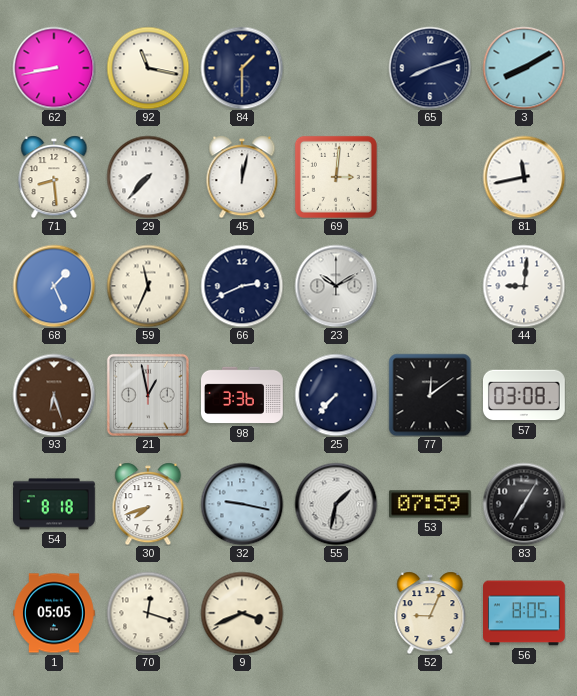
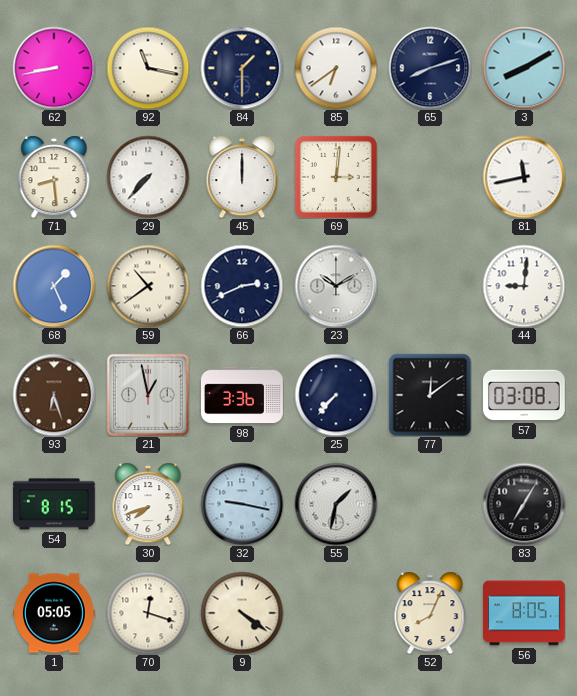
85: none -> 6:39
45: 12:02 -> 12:00
59: 11:34 -> 10:39
54: 8:18 -> 8:15
53: 07:59 -> none
9: 3:41 -> 4:21
52: 9:04 -> 8:04
